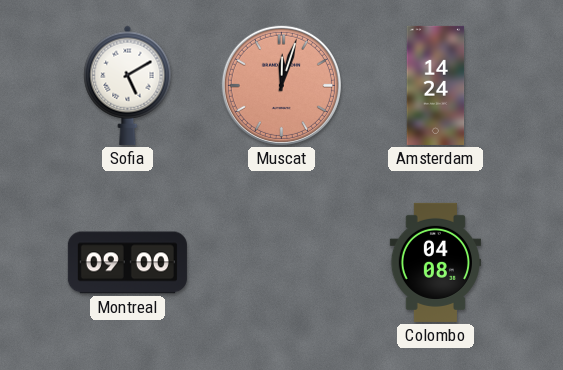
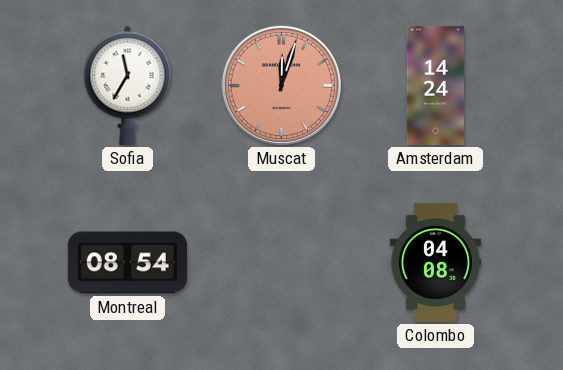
Sofia: 5:10 -> 11:35
Montreal: 09:00 -> 08:54
